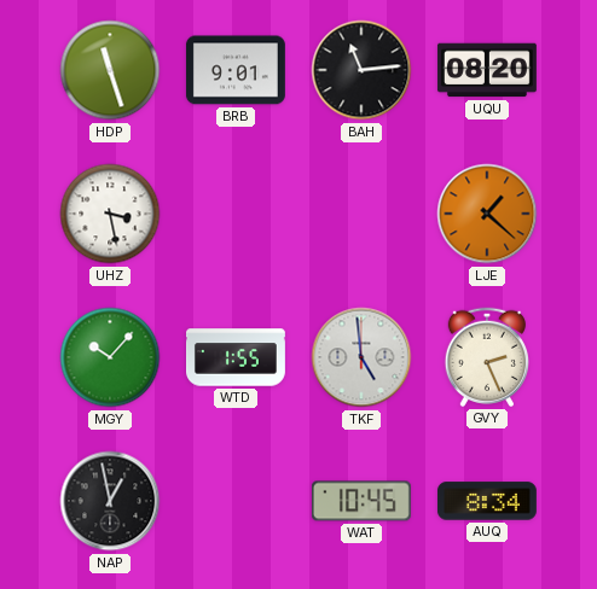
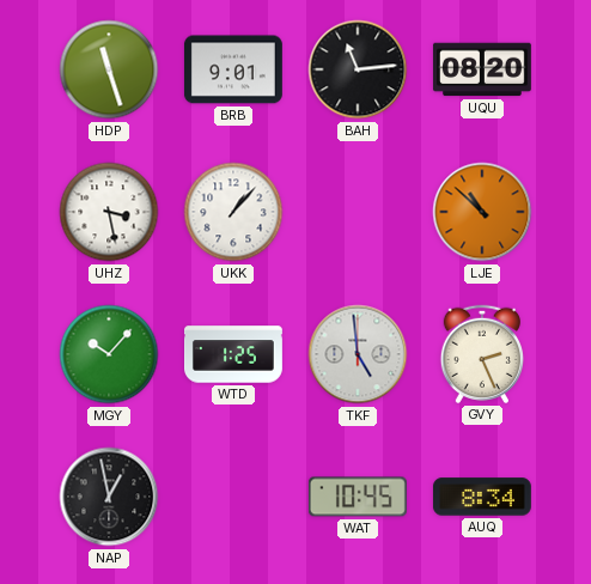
UKK: none -> 1:07
LJE: 1:22 -> 10:52
WTD: 1:55 -> 1:25
